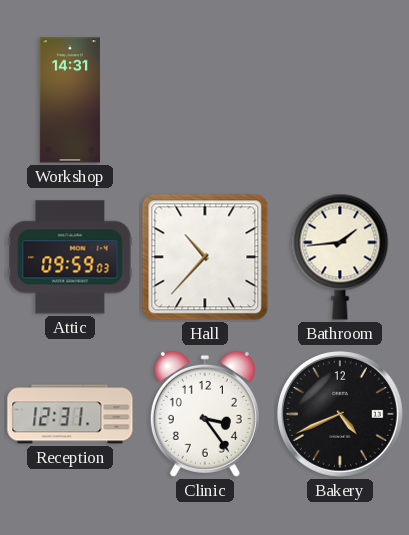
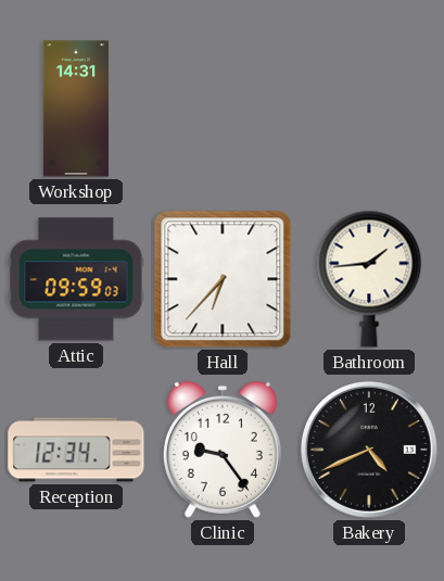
Hall: 10:37 -> 6:37
Reception: 12:31 -> 12:34
Clinic: 3:24 -> 9:24
